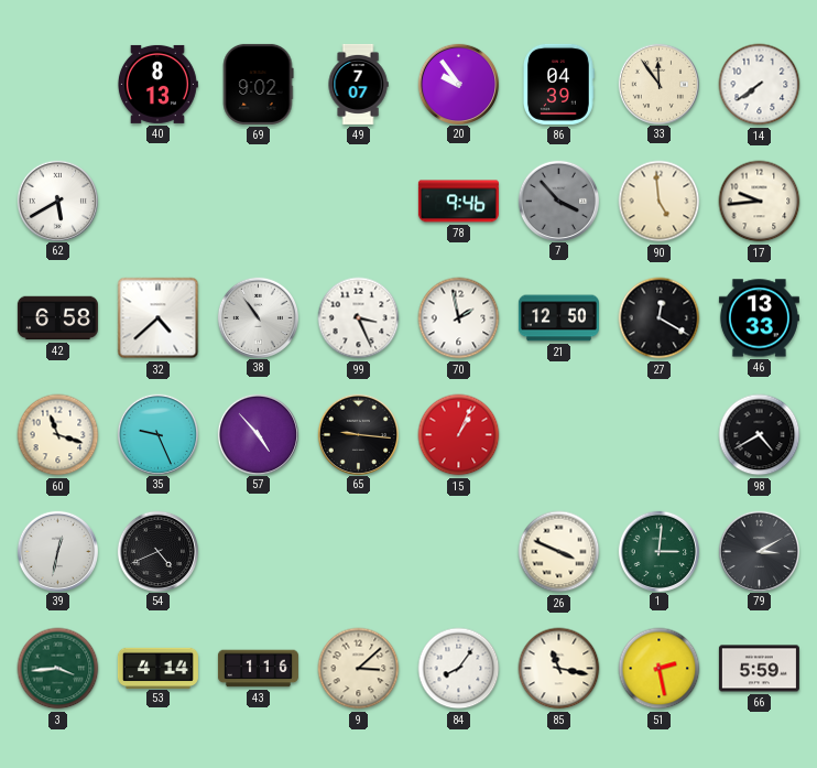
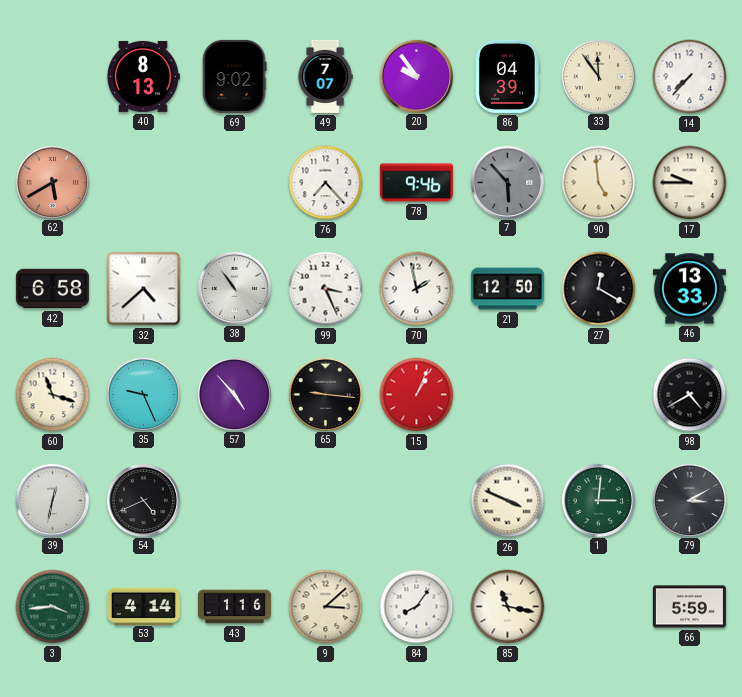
14: 7:39 -> 7:37
62 dial: white -> salmon
76: none -> 7:23
7: 3:53 -> 5:53
17: 9:44 -> 9:45
51: 2:28 -> none
